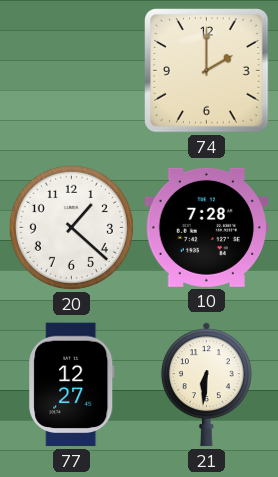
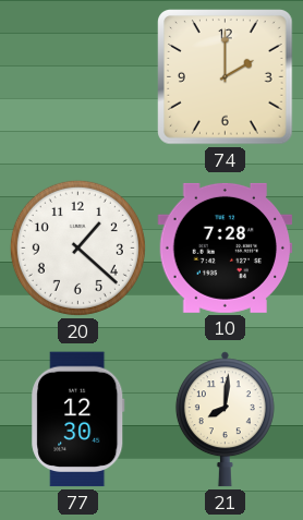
77: 12:27 -> 12:30
21: 6:31 -> 8:01
